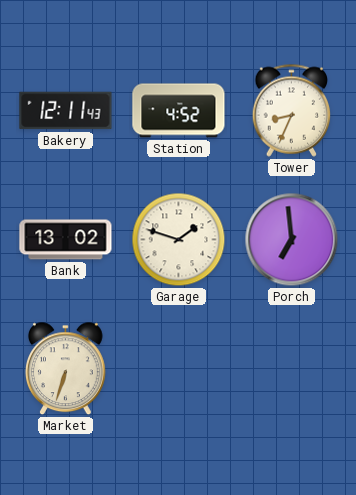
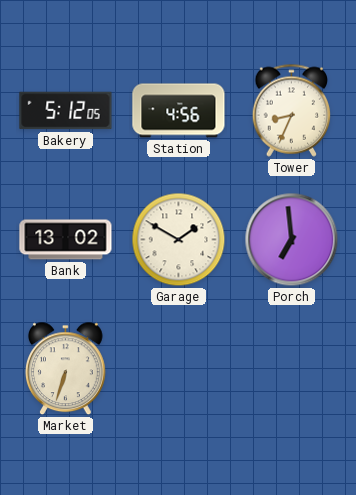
Bakery: 12:11 -> 5:12
Station: 4:52 -> 4:56
Garage: 1:48 -> 1:50
